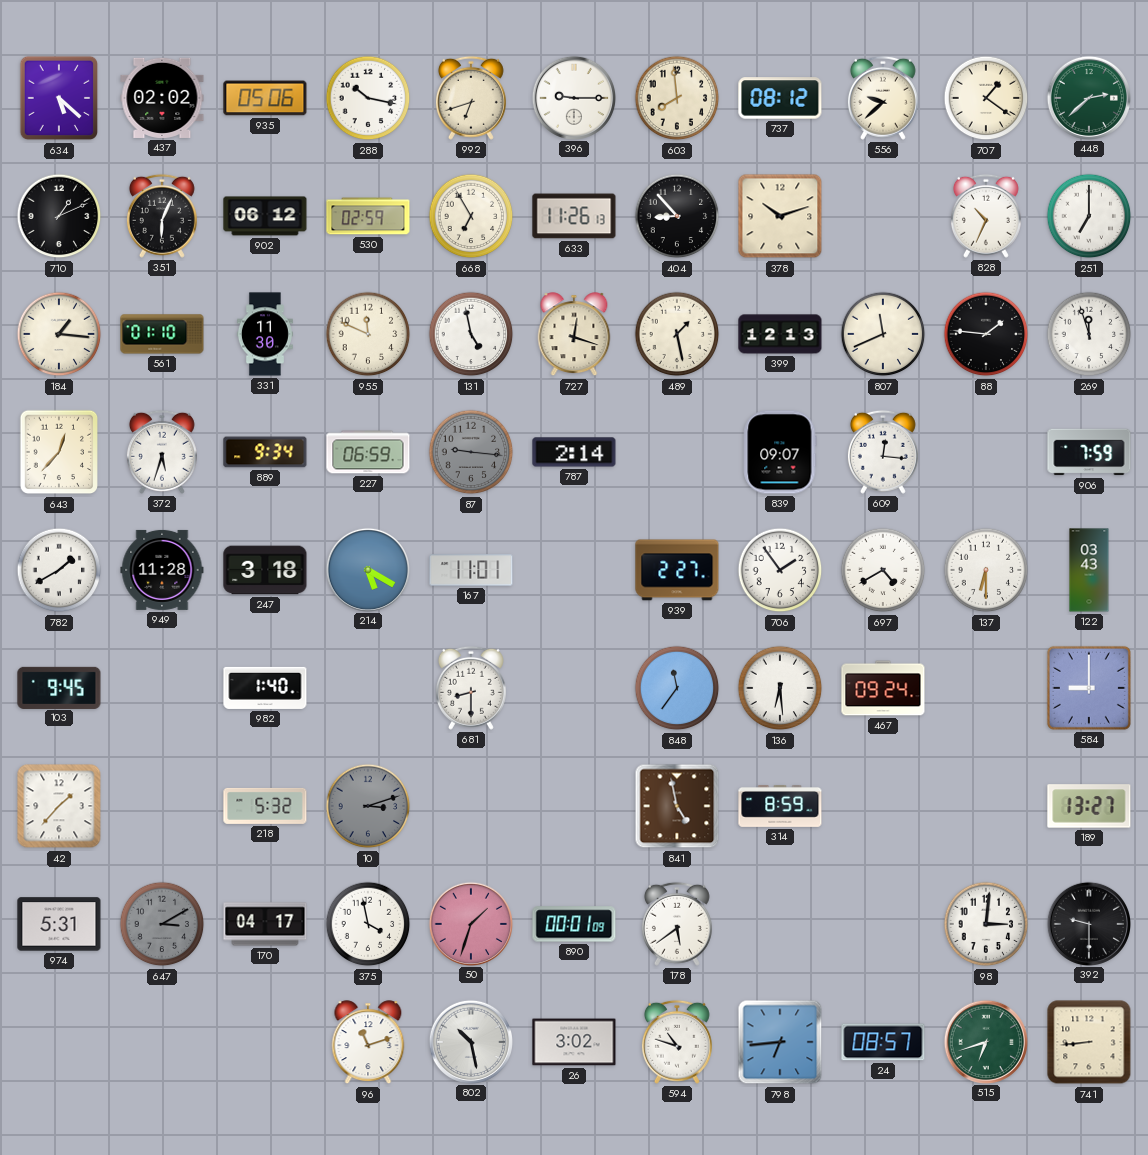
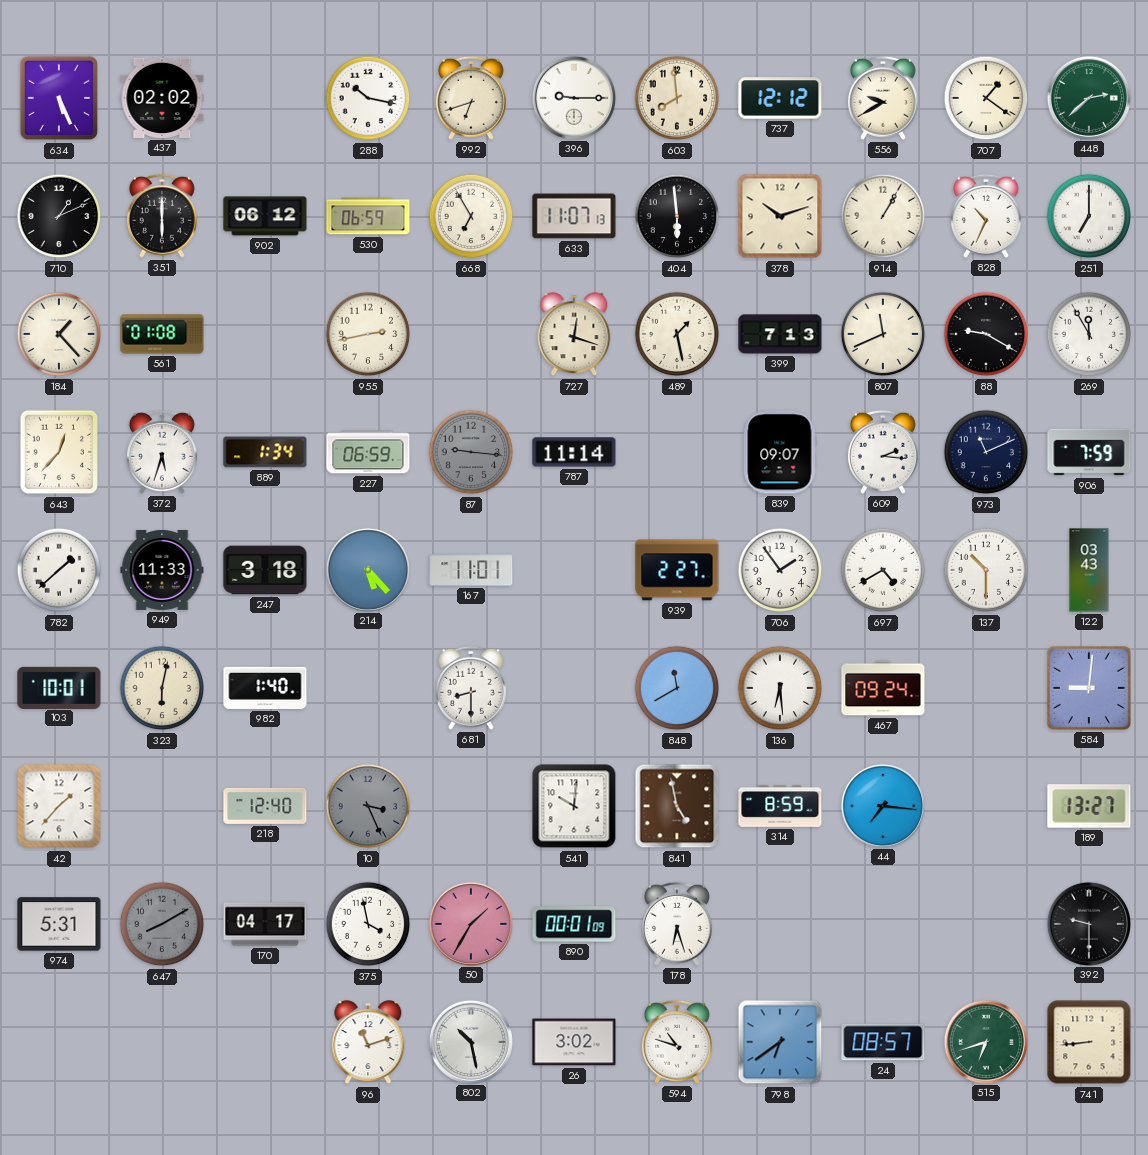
634: 5:22 -> 5:26
935: 05:06 -> none
737: 08:12 -> 12:12
556: 9:38 -> 9:40
351: 6:04 -> 6:00
530: 02:59 -> 06:59
633: 11:26 -> 11:07
404: 8:53 -> 5:59
914: none -> 1:05
184: 1:16 -> 1:23
561: 01:10 -> 01:08
331: 11:30 -> none
955: 11:49 -> 2:43
131: 4:58 -> none
399: 12:13 -> 7:13
88: 1:46 -> 9:20
269: 11:57 -> 11:55
889: 9:34 -> 1:34
787: 2:14 -> 11:14
609: 12:16 -> 2:16
973: none -> 11:11
782: 1:40 -> 1:38
949: 11:28 -> 11:33
214: 5:20 -> 5:23
137: 6:30 -> 10:30
103: 9:45 -> 10:01
323: none -> 6:02
848: 11:36 -> 11:40
584: 9:00 -> 9:01
218: 5:32 -> 12:40
10: 3:12 -> 3:26
541: none -> 10:01
44: none -> 7:16
647: 3:10 -> 8:10
50: 1:33 -> 1:35
178: 5:39 -> 6:27
98: 3:01 -> none
798: 6:44 -> 6:39
